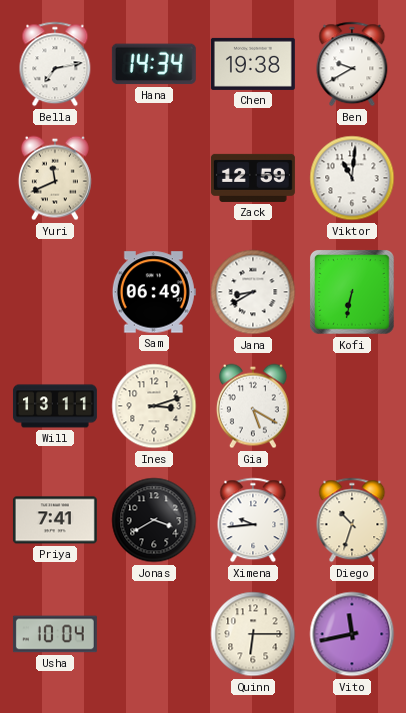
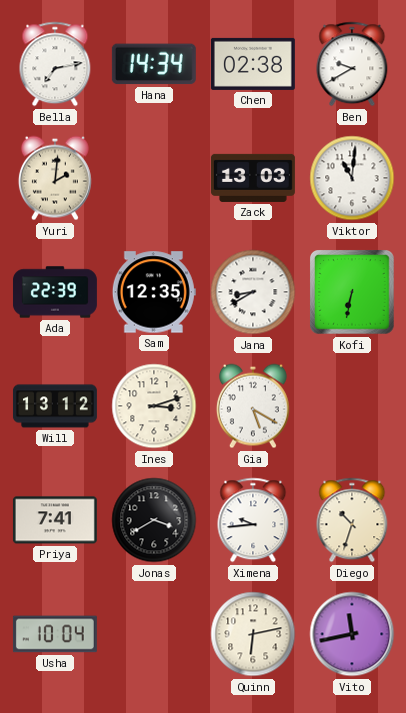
Chen: 19:38 -> 02:38
Yuri: 11:41 -> 2:01
Zack: 12:59 -> 13:03
Ada: none -> 22:39
Sam: 06:49 -> 12:35
Will: 13:11 -> 13:12
Quinn: 6:15 -> 6:13
